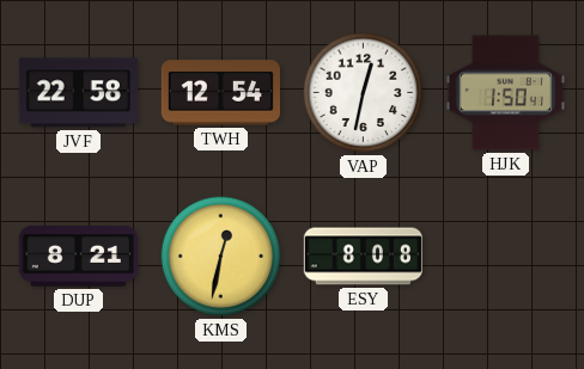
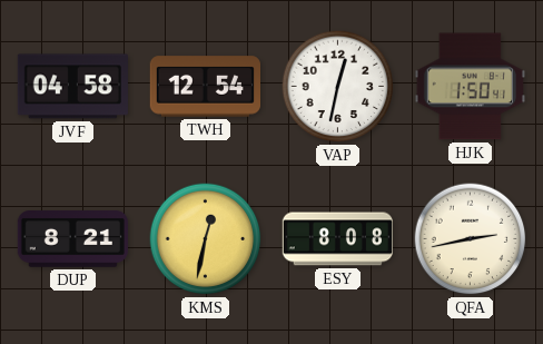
JVF: 22:58 -> 04:58
QFA: none -> 2:43
